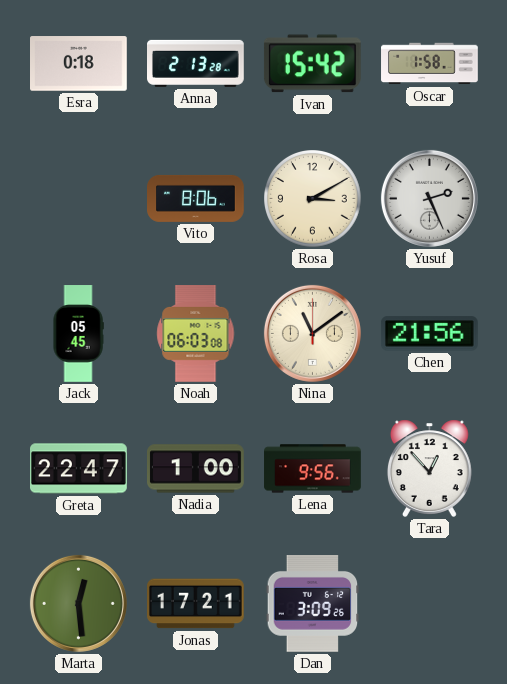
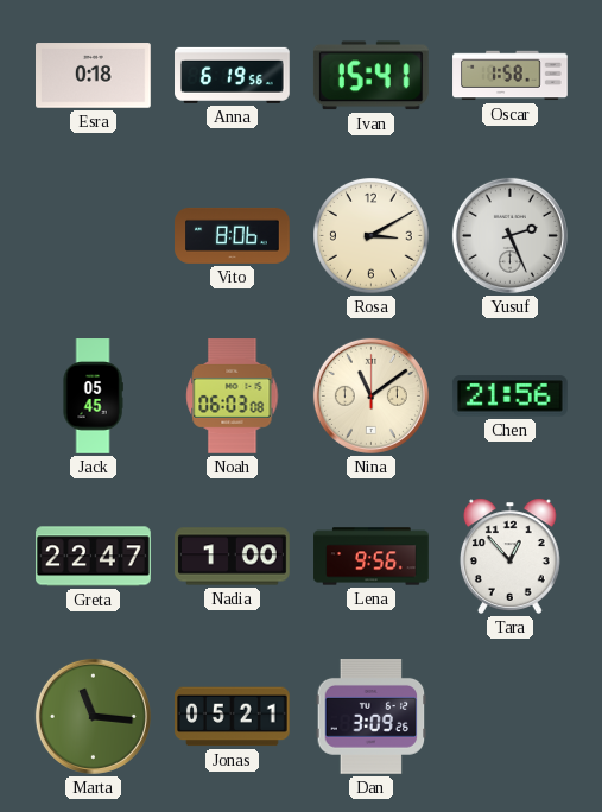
Anna: 2:13 -> 6:19
Ivan: 15:42 -> 15:41
Marta: 12:29 -> 11:16
Jonas: 17:21 -> 05:21
